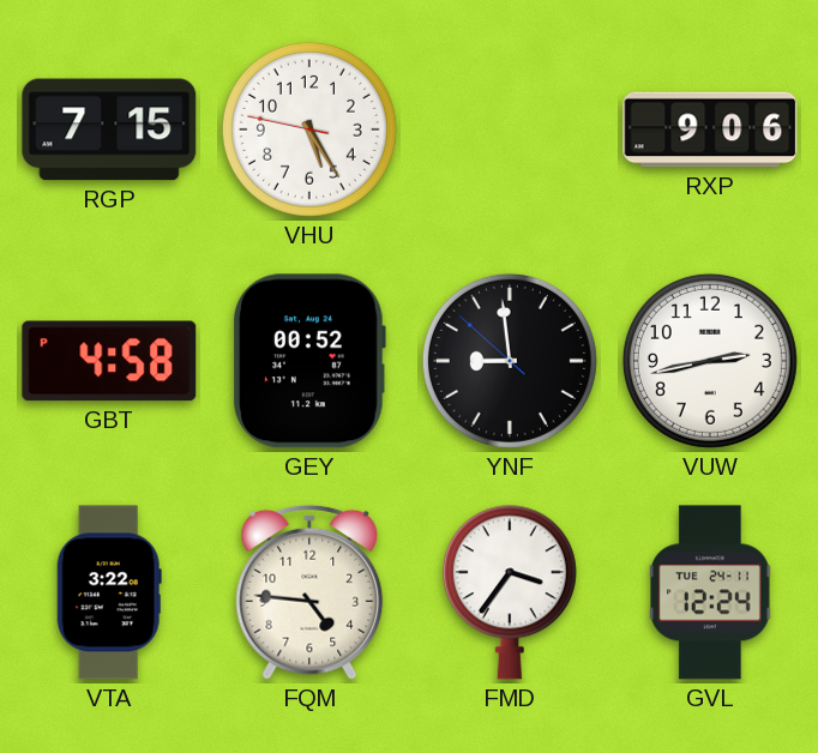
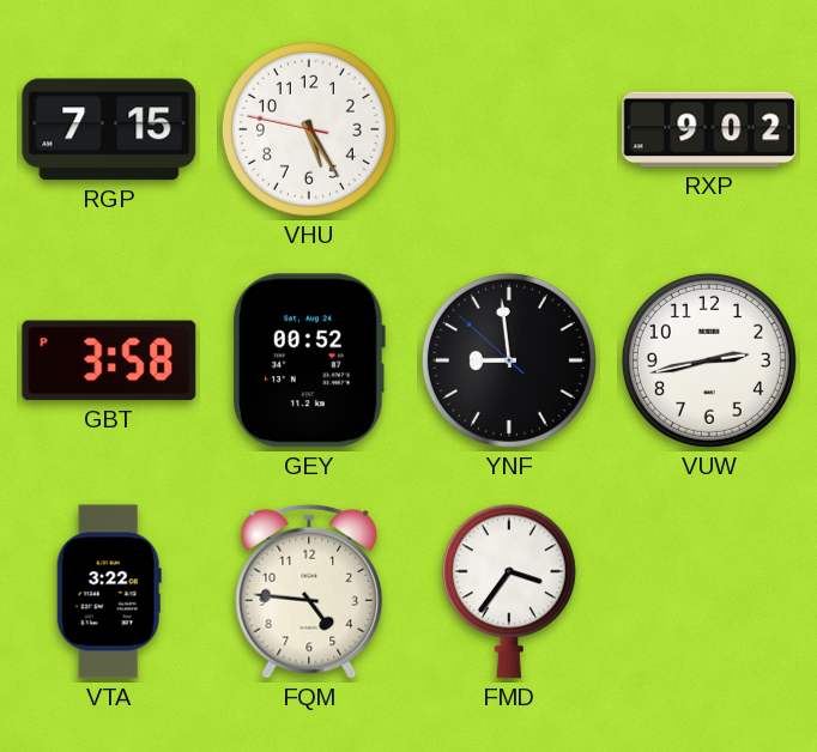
RXP: 9:06 -> 9:02
GBT: 4:58 -> 3:58
GVL: 12:24 -> none
